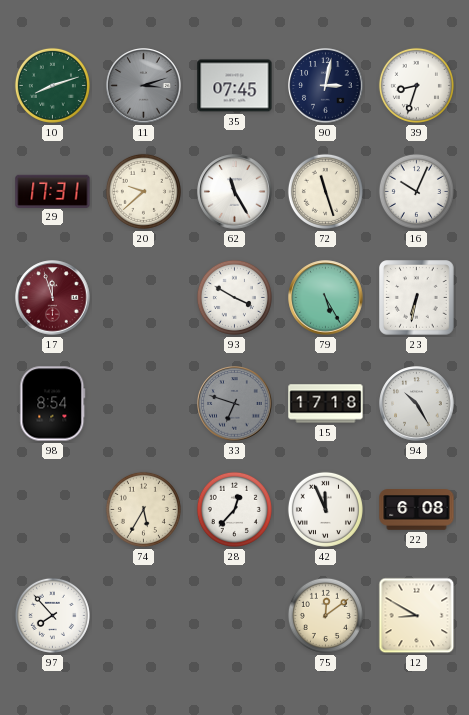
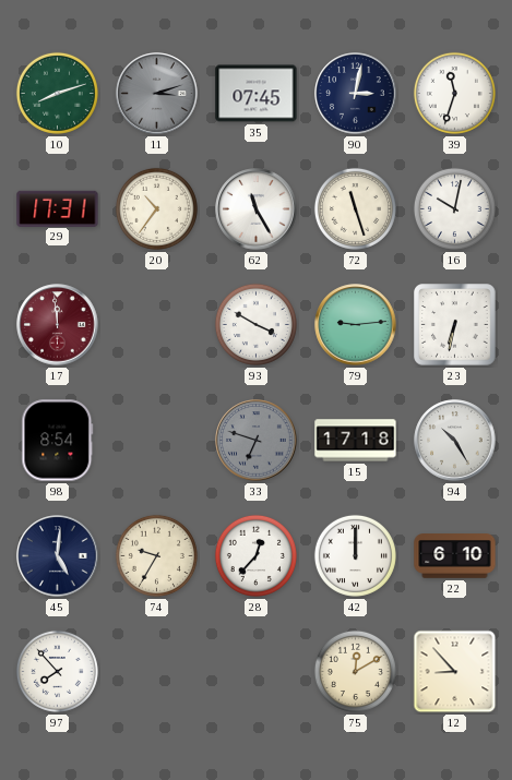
39: 8:33 -> 11:33
20: 9:38 -> 10:36
16: 10:04 -> 10:02
17: 11:57 -> 11:59
79: 5:25 -> 9:14
45: none -> 5:01
74: 5:35 -> 9:35
42: 11:56 -> 12:00
22: 6:08 -> 6:10
75: 12:09 -> 12:10
12: 8:50 -> 8:53
